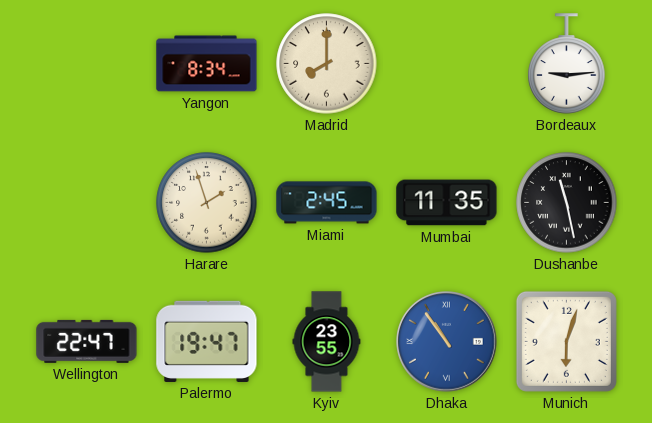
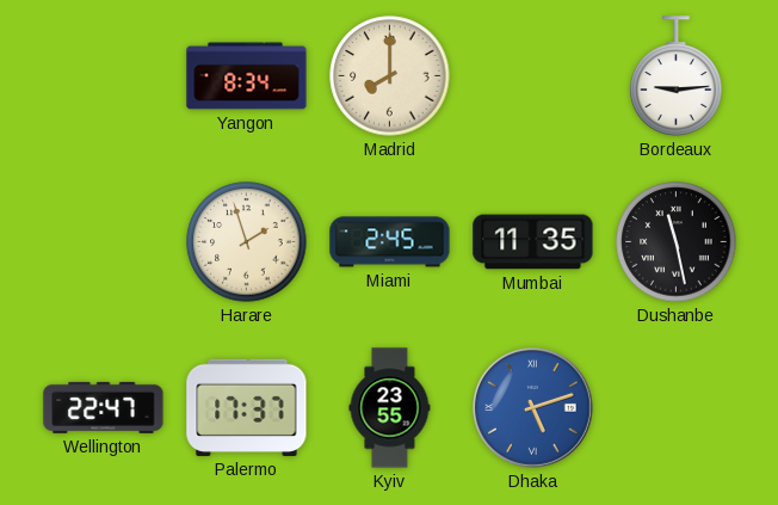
Palermo: 19:47 -> 17:37
Dhaka: 10:54 -> 5:12
Munich: 6:03 -> none
